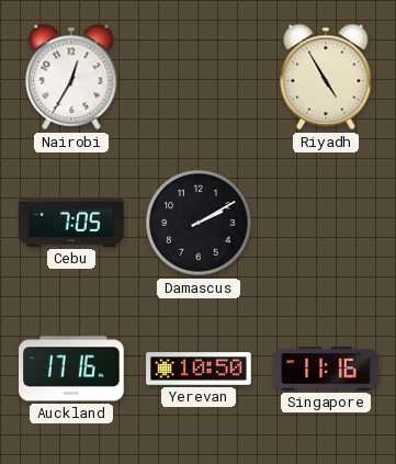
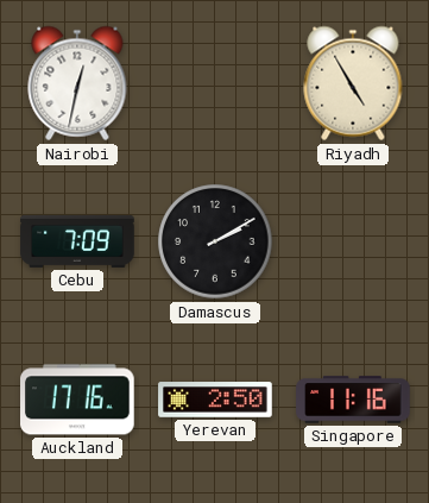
Nairobi: 12:35 -> 12:32
Cebu: 7:05 -> 7:09
Yerevan: 10:50 -> 2:50
